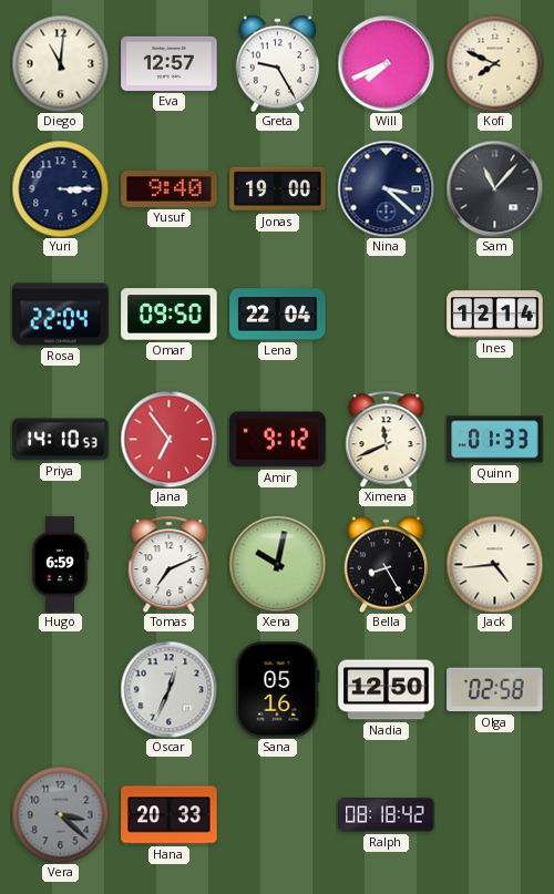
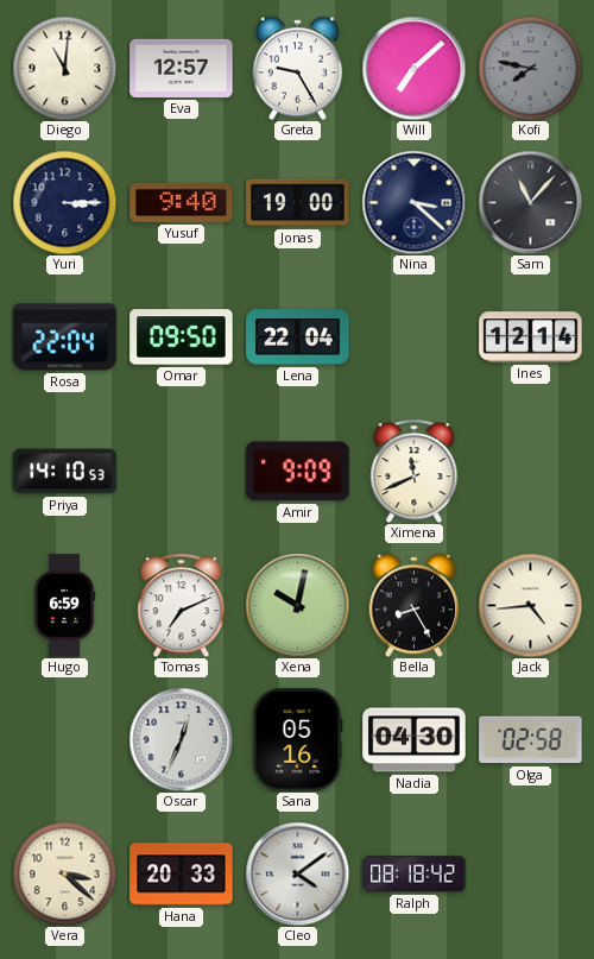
Will: 7:41 -> 7:08
Kofi: 7:49 -> 7:47
Kofi dial: cream -> grey
Jana: 6:54 -> none
Amir: 9:12 -> 9:09
Quinn: 01:33 -> none
Nadia: 12:50 -> 04:30
Vera dial: grey -> cream
Cleo: none -> 4:09
